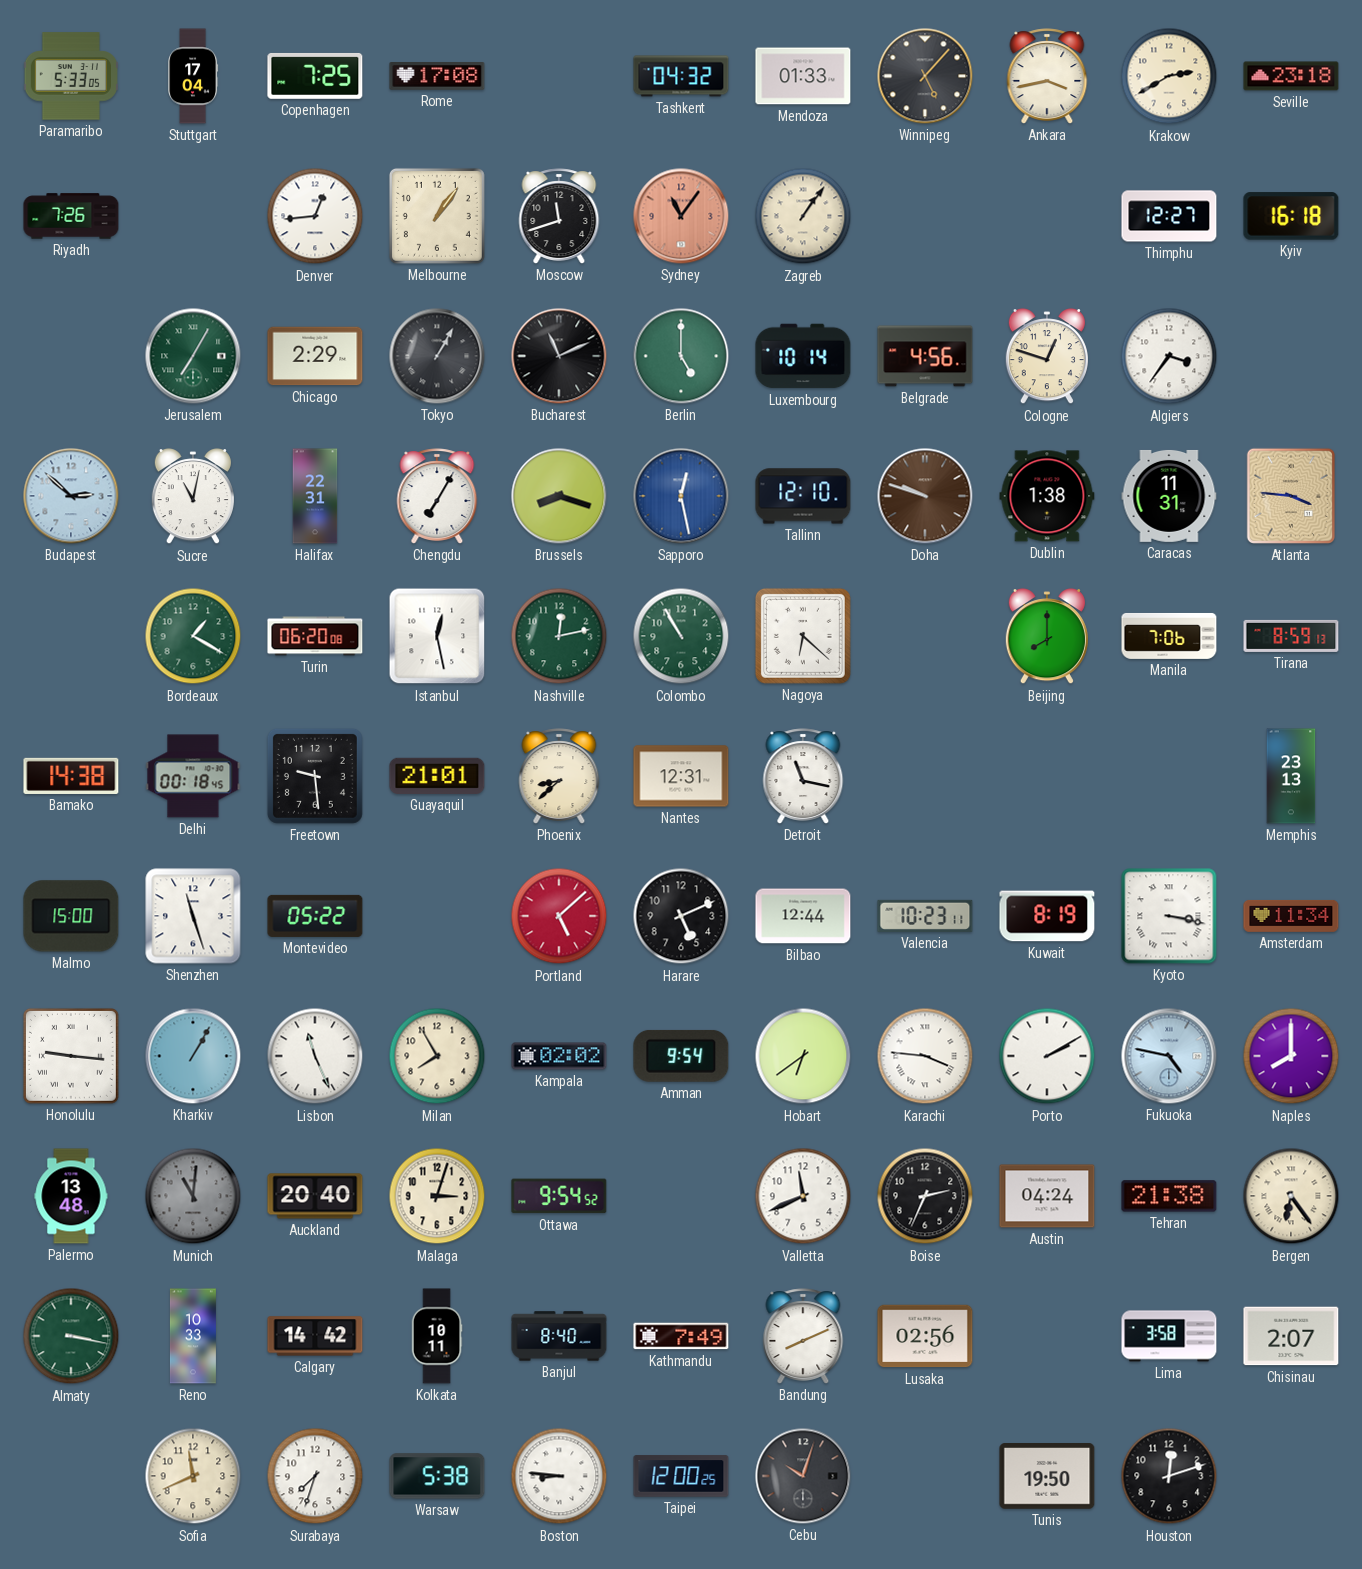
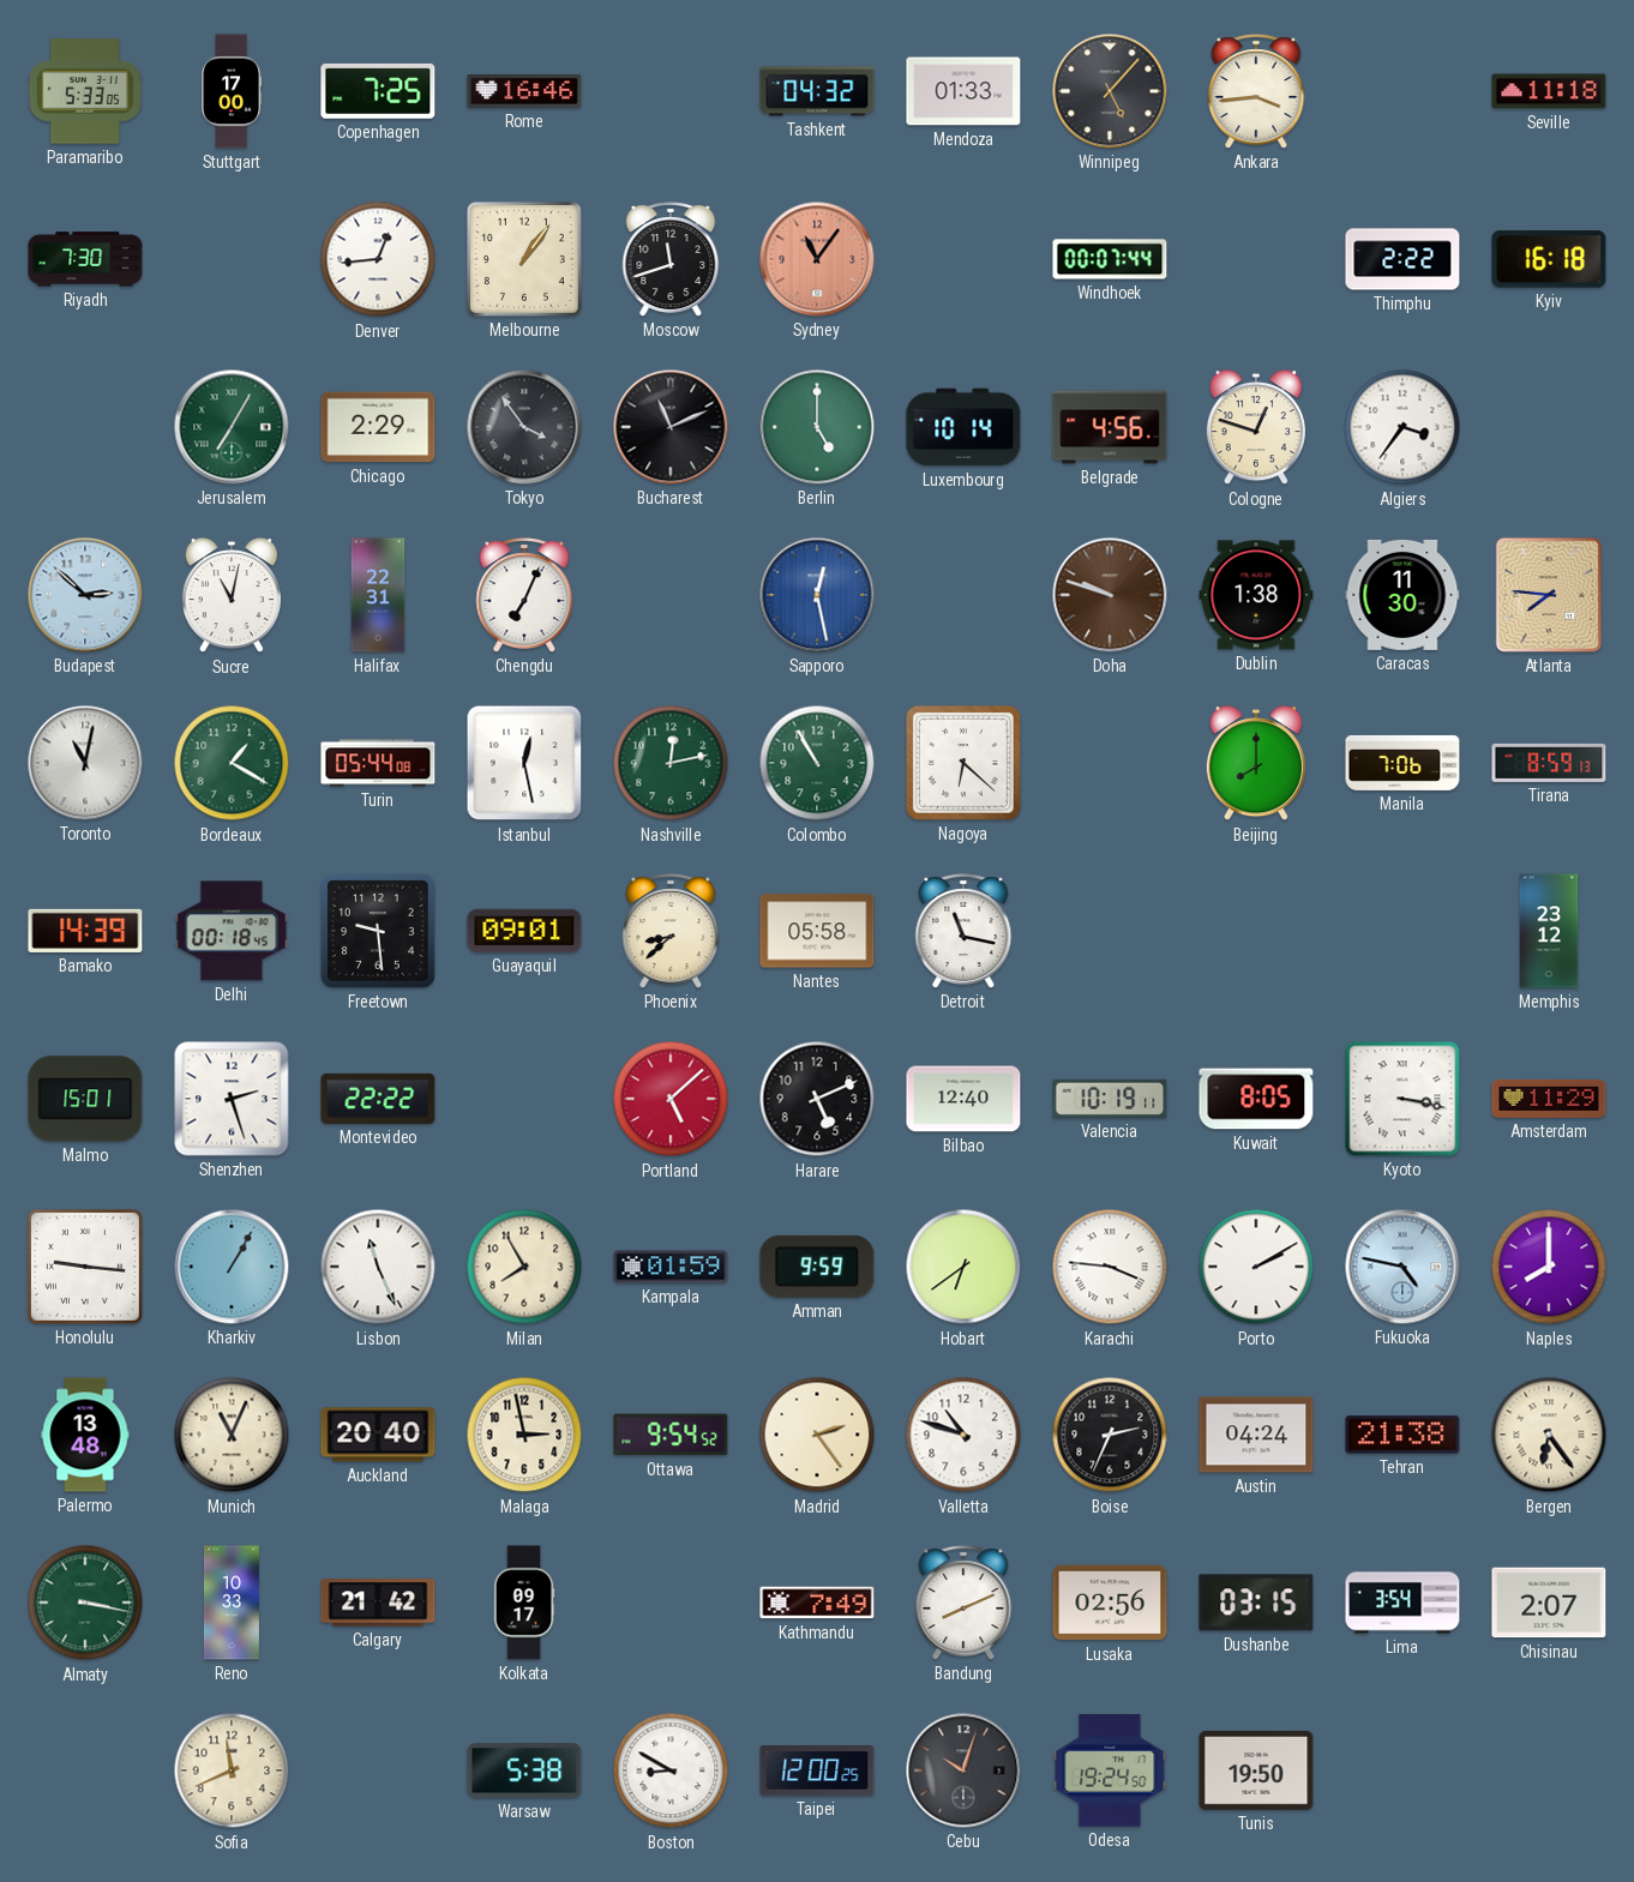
Stuttgart: 17:04 -> 17:00
Rome: 17:08 -> 16:46
Ankara: 3:43 -> 3:44
Krakow: 2:40 -> none
Seville: 23:18 -> 11:18
Riyadh: 7:26 -> 7:30
Zagreb: 1:06 -> none
Windhoek: none -> 00:07
Thimphu: 12:27 -> 2:22
Tokyo: 1:05 -> 3:54
Chengdu: 7:05 -> 7:04
Brussels: 8:18 -> none
Tallinn: 12:10 -> none
Caracas: 11:31 -> 11:30
Atlanta: 3:46 -> 7:46
Toronto: none -> 11:02
Turin: 06:20 -> 05:44
Bamako: 14:38 -> 14:39
Guayaquil: 21:01 -> 09:01
Nantes: 12:31 -> 05:58
Memphis: 23:13 -> 23:12
Malmo: 15:00 -> 15:01
Shenzhen: 11:27 -> 2:27
Montevideo: 05:22 -> 22:22
Bilbao: 12:44 -> 12:40
Valencia: 10:23 -> 10:19
Kuwait: 8:19 -> 8:05
Amsterdam: 11:34 -> 11:29
Kampala: 02:02 -> 01:59
Amman: 9:54 -> 9:59
Munich: 11:01 -> 11:04
Munich dial: grey -> cream
Malaga: 3:03 -> 2:58
Madrid: none -> 2:24
Valletta: 11:41 -> 10:48
Calgary: 14:42 -> 21:42
Kolkata: 10:11 -> 09:17
Banjul: 8:40 -> none
Dushanbe: none -> 03:15
Lima: 3:58 -> 3:54
Surabaya: 7:33 -> none
Boston: 8:46 -> 8:50
Odesa: none -> 19:24
Houston: 12:12 -> none
